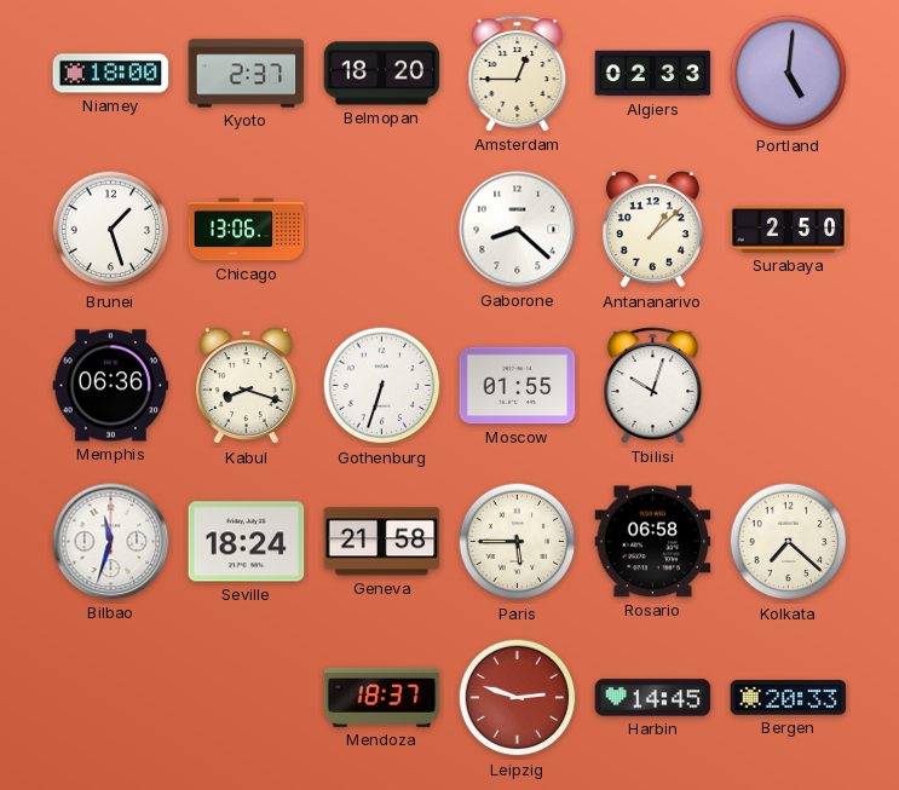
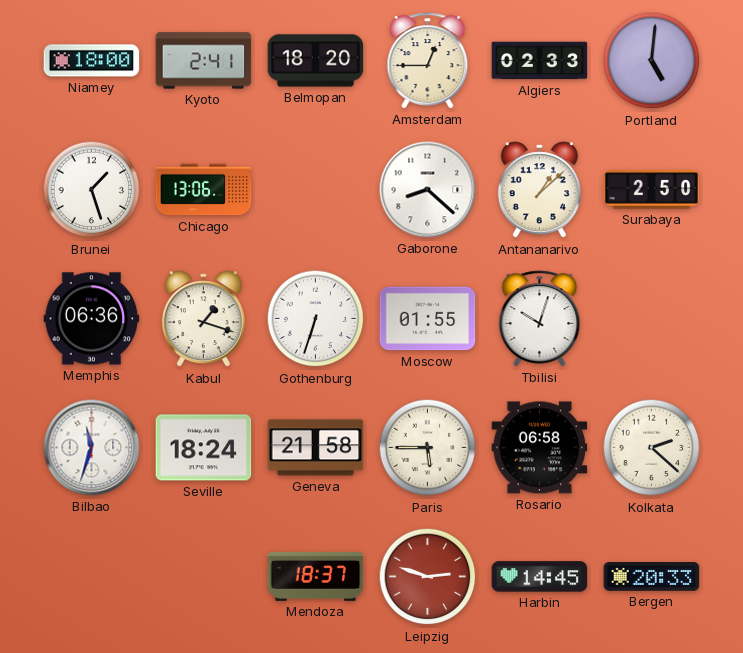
Kyoto: 2:37 -> 2:41
Kabul: 8:18 -> 1:18
Kolkata: 7:22 -> 2:22
